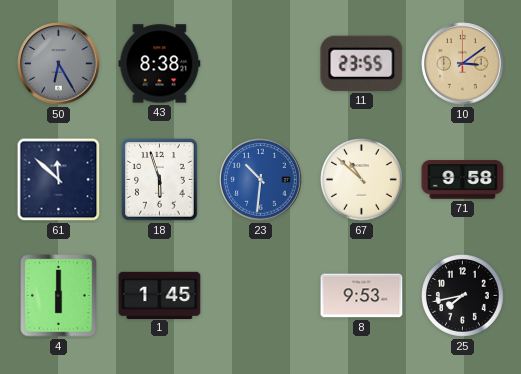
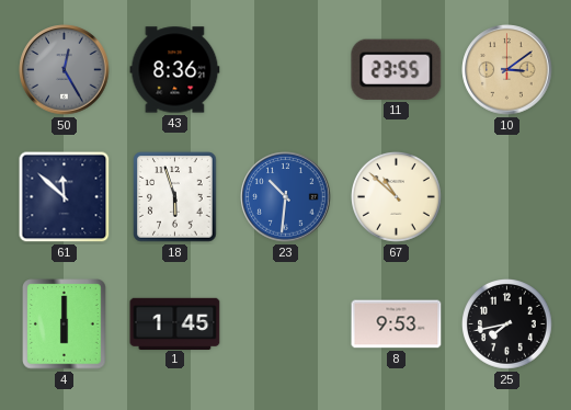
50: 6:25 -> 12:25
43: 8:38 -> 8:36
71: 9:58 -> none
